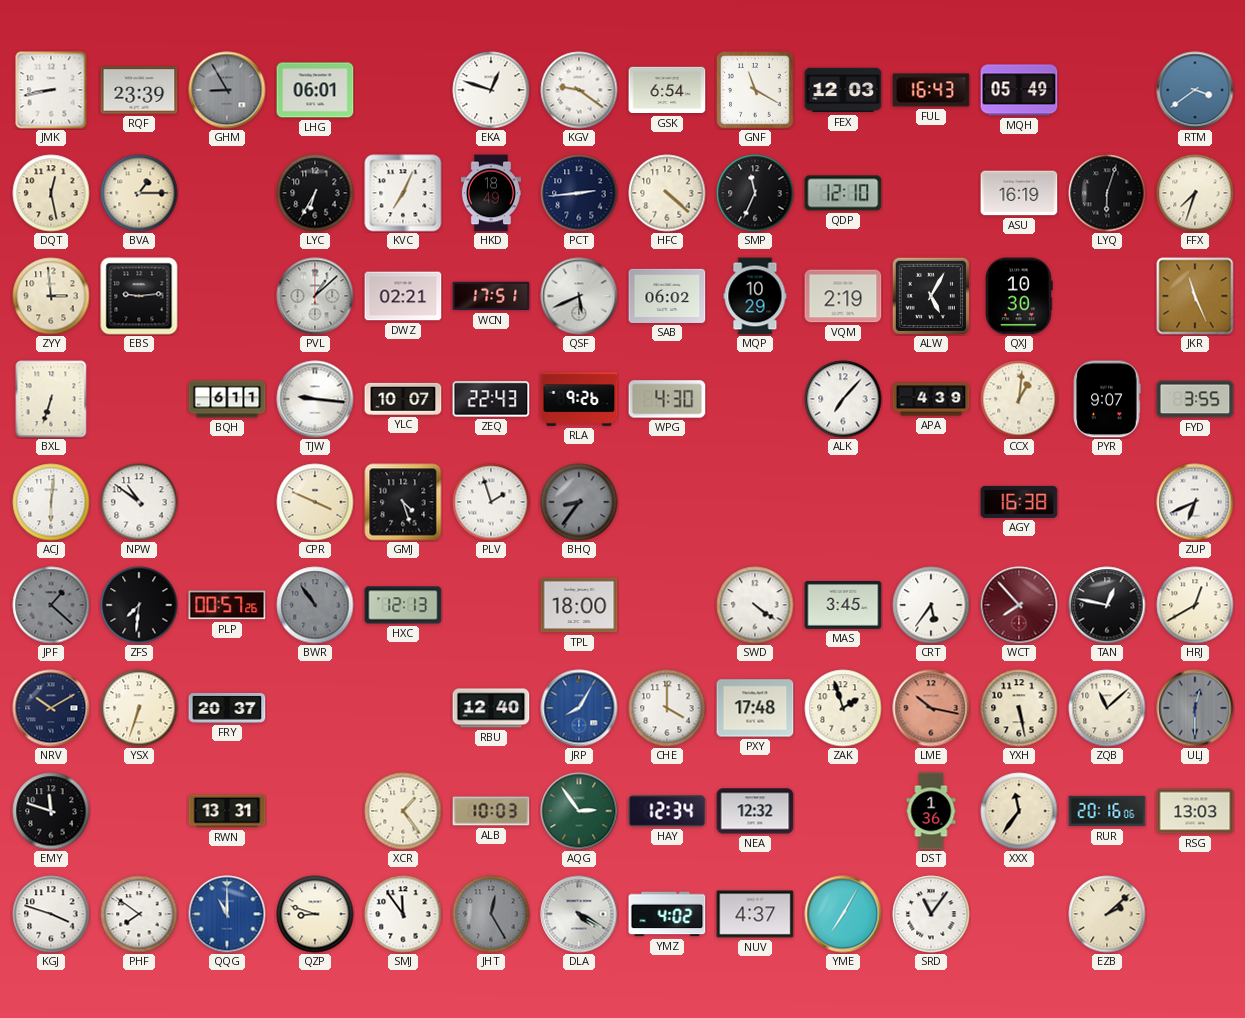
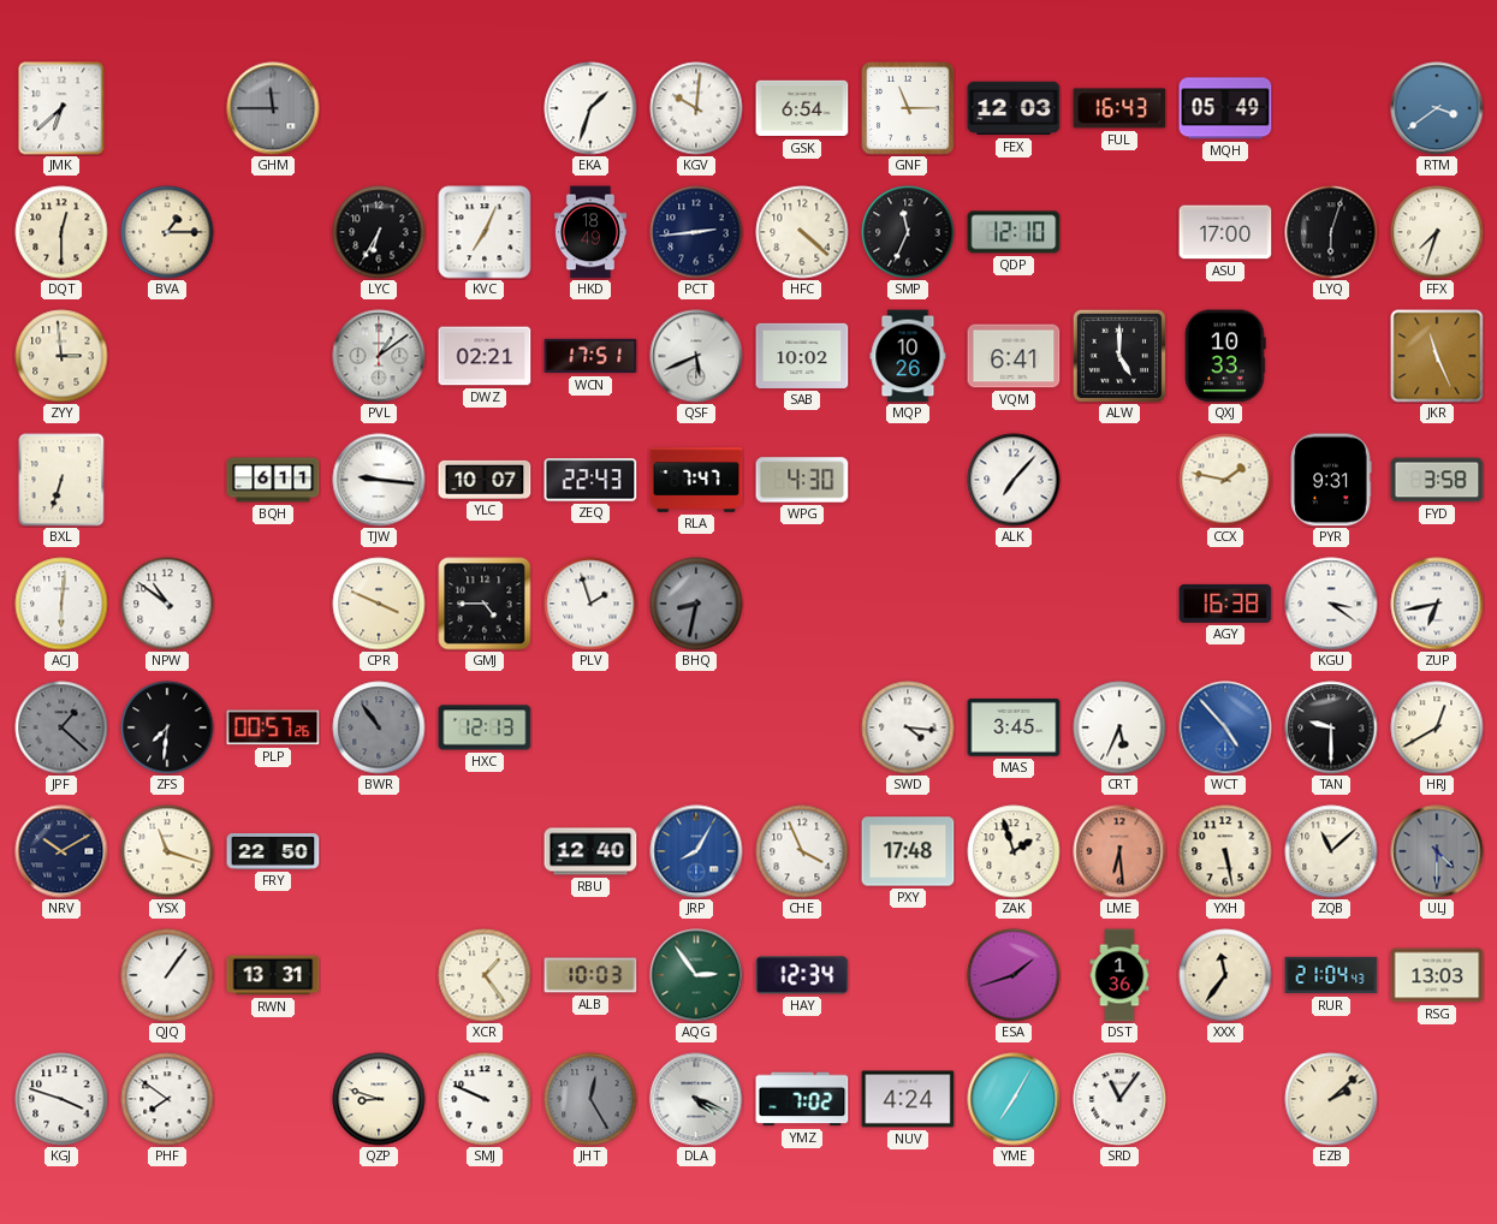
JMK: 8:43 -> 6:38
RQF: 23:39 -> none
GHM: 8:55 -> 11:45
LHG: 06:01 -> none
EKA: 12:48 -> 1:33
KGV: 9:21 -> 10:01
GNF: 11:20 -> 11:15
DQT: 12:28 -> 12:30
ASU: 16:19 -> 17:00
EBS: 9:14 -> none
PVL: 1:08 -> 1:09
SAB: 06:02 -> 10:02
MQP: 10:29 -> 10:26
VQM: 2:19 -> 6:41
ALW: 5:05 -> 5:00
QXJ: 10:30 -> 10:33
RLA: 9:26 -> 7:47
APA: 4:39 -> none
CCX: 1:01 -> 1:47
PYR: 9:07 -> 9:31
FYD: 3:55 -> 3:58
GMJ: 4:27 -> 4:45
BHQ: 8:36 -> 8:32
KGU: none -> 3:21
ZUP: 6:41 -> 6:43
TPL: 18:00 -> none
SWD: 4:21 -> 4:16
CRT: 5:36 -> 5:34
WCT: 7:53 -> 4:53
WCT dial: burgundy -> blue
TAN: 12:47 -> 9:30
YSX: 6:33 -> 11:18
FRY: 20:37 -> 22:50
CHE: 4:00 -> 3:56
LME: 10:17 -> 6:29
ULJ: 12:30 -> 4:30
EMY: 11:48 -> none
QJQ: none -> 1:06
NEA: 12:32 -> none
ESA: none -> 1:42
RUR: 20:16 -> 21:04
QQG: 11:00 -> none
SMJ: 11:54 -> 9:49
DLA: 4:20 -> 4:19
YMZ: 4:02 -> 7:02
NUV: 4:37 -> 4:24
